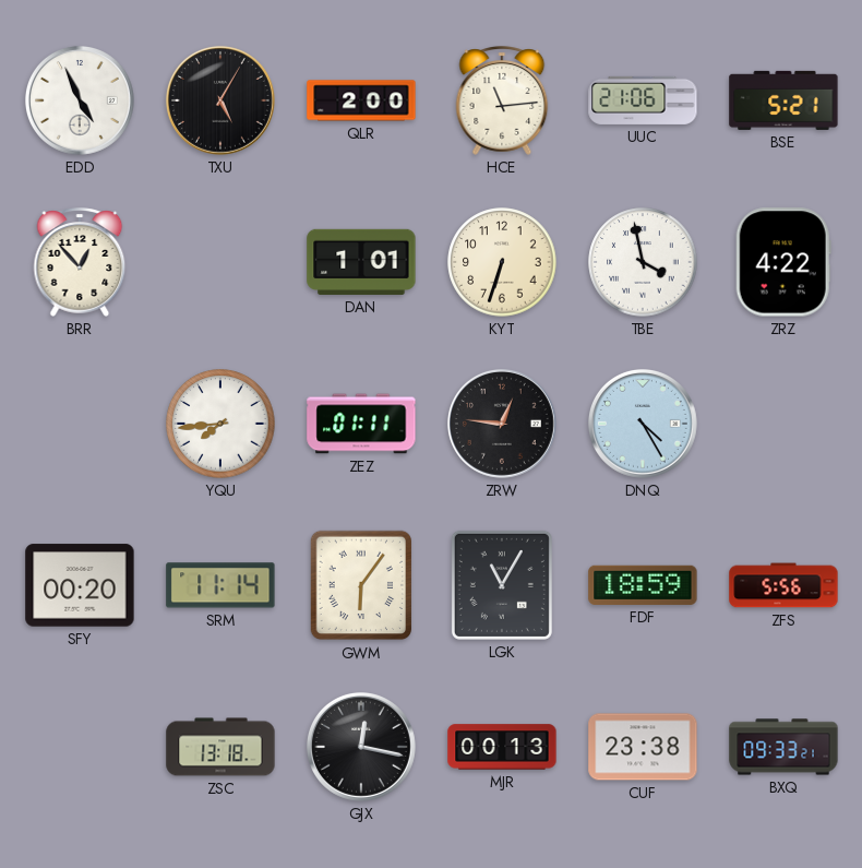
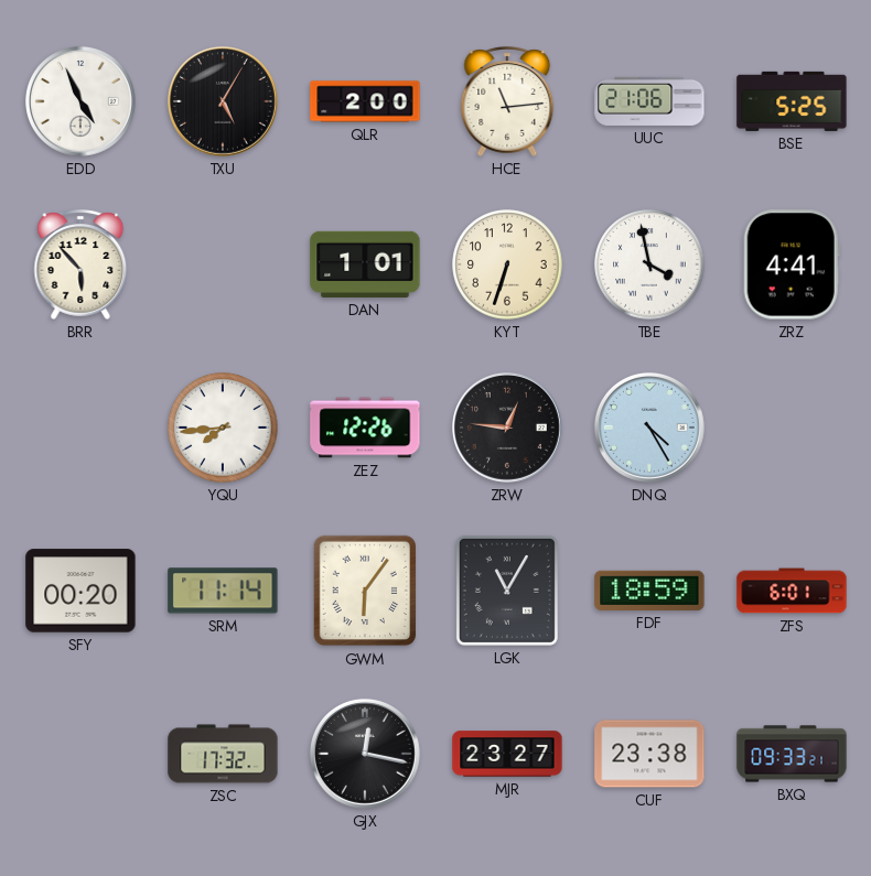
BSE: 5:21 -> 5:25
BRR: 12:53 -> 5:53
ZRZ: 4:22 -> 4:41
ZEZ: 01:11 -> 12:26
ZFS: 5:56 -> 6:01
ZSC: 13:18 -> 17:32
MJR: 00:13 -> 23:27
